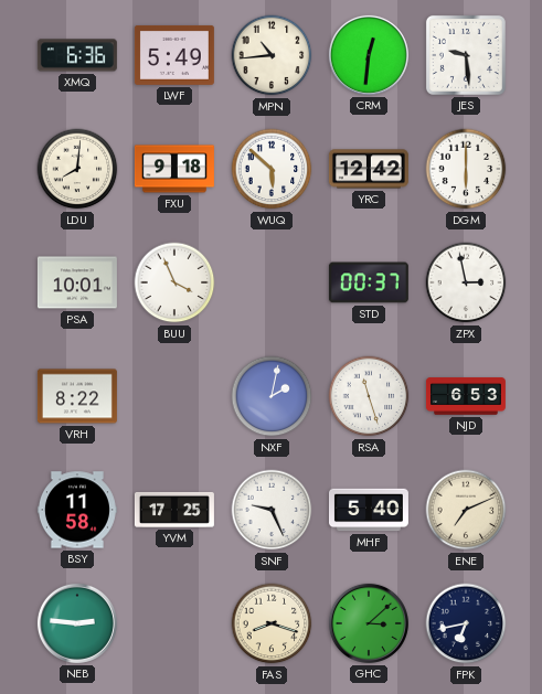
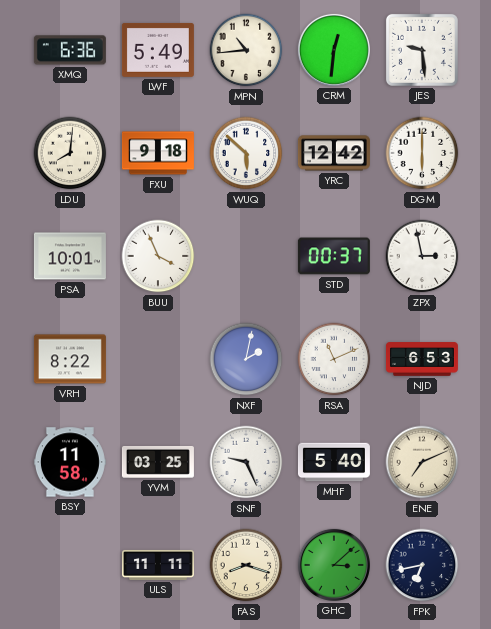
RSA: 11:27 -> 11:11
YVM: 17:25 -> 03:25
NEB: 2:46 -> none
ULS: none -> 11:11
